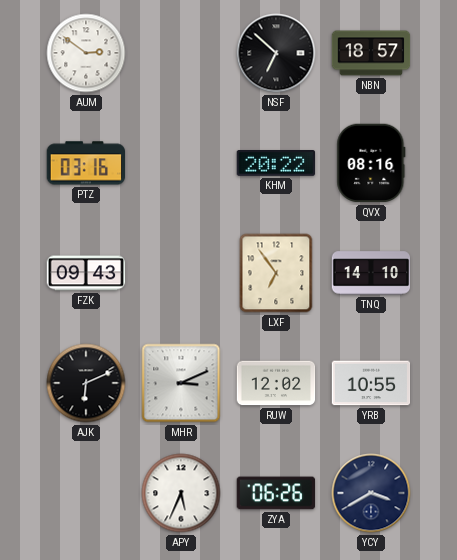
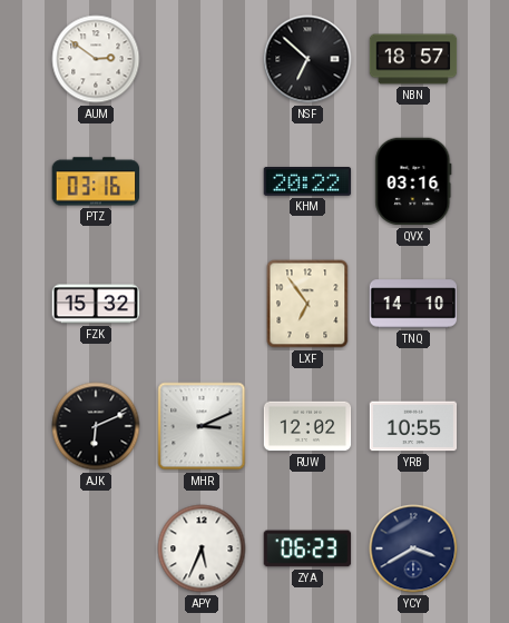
QVX: 08:16 -> 03:16
FZK: 09:43 -> 15:32
ZYA: 06:26 -> 06:23
